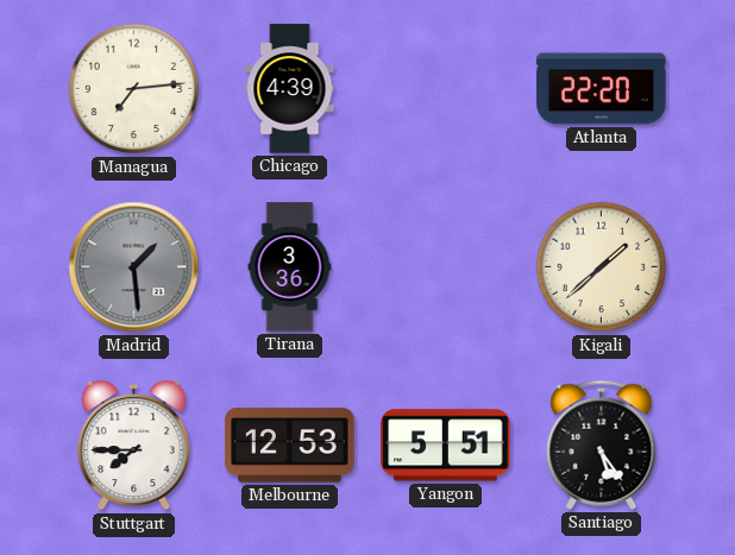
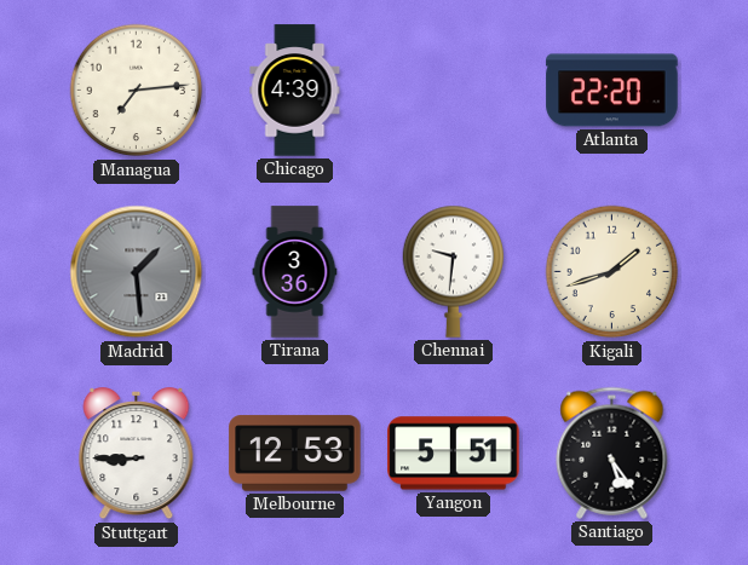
Chennai: none -> 9:31
Kigali: 1:38 -> 1:42
Stuttgart: 7:45 -> 8:45
